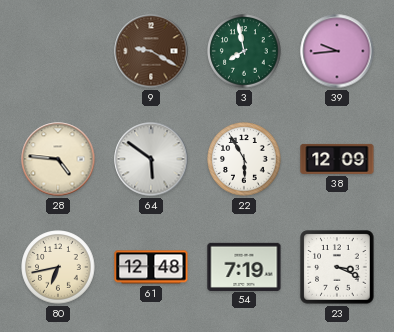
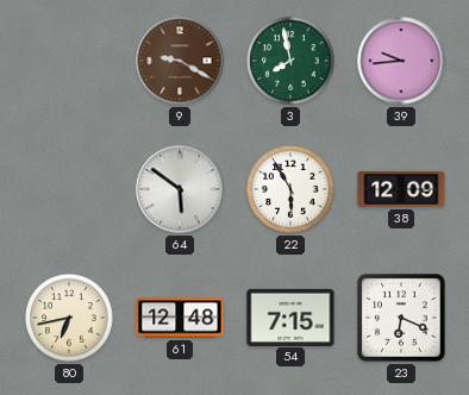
28: 4:46 -> none
54: 7:19 -> 7:15
23: 3:19 -> 6:19
